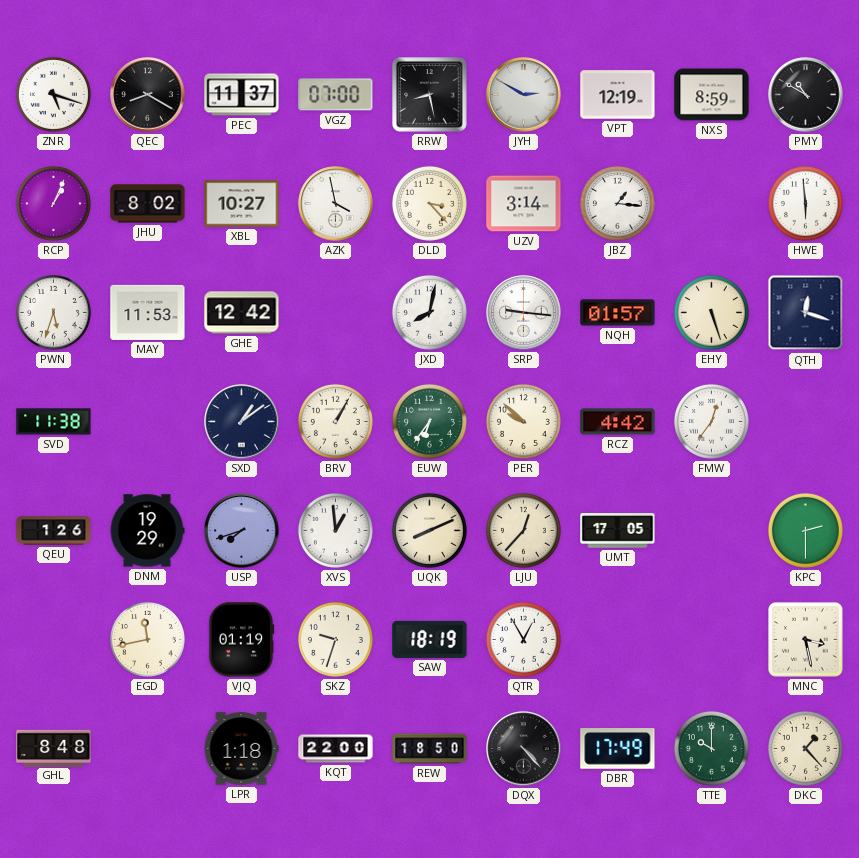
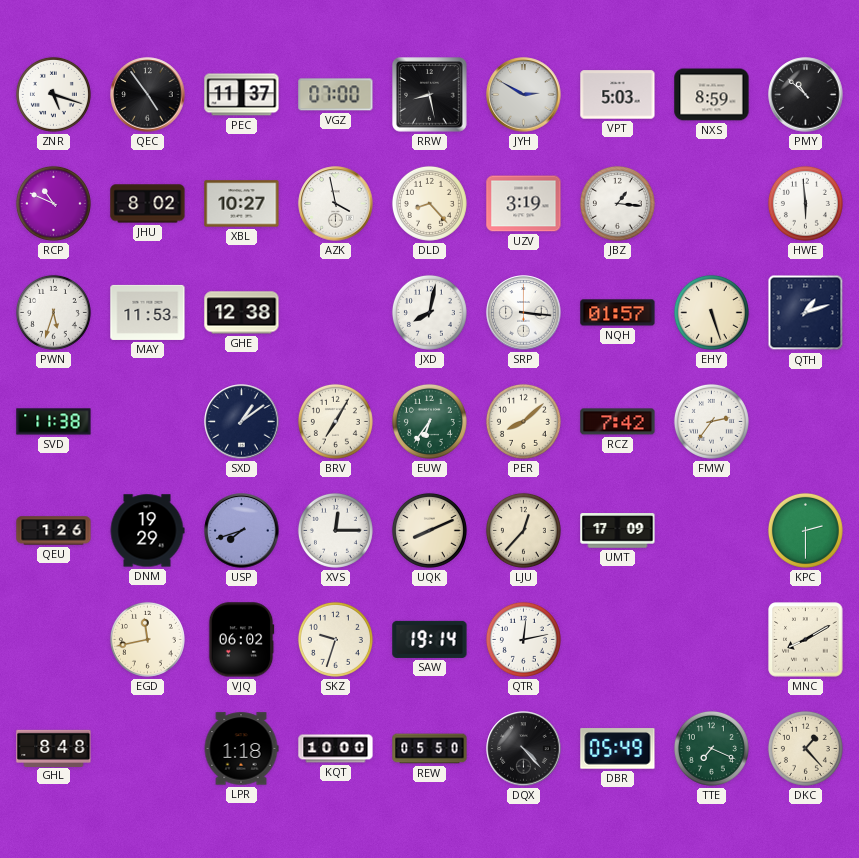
QEC: 8:20 -> 4:54
VPT: 12:19 -> 5:03
PMY: 10:50 -> 10:52
RCP: 1:04 -> 10:49
DLD: 3:23 -> 8:23
UZV: 3:14 -> 3:19
GHE: 12:42 -> 12:38
SRP: 9:16 -> 3:16
QTH: 12:18 -> 1:12
BRV: 1:05 -> 7:05
PER: 9:52 -> 8:08
RCZ: 4:42 -> 7:42
FMW: 12:36 -> 2:36
XVS: 12:59 -> 12:15
UMT: 17:05 -> 17:09
VJQ: 01:19 -> 06:02
SAW: 18:19 -> 19:14
QTR: 12:55 -> 12:13
MNC: 3:28 -> 8:10
KQT: 22:00 -> 10:00
REW: 18:50 -> 05:50
DBR: 17:49 -> 05:49
TTE: 10:00 -> 7:19
